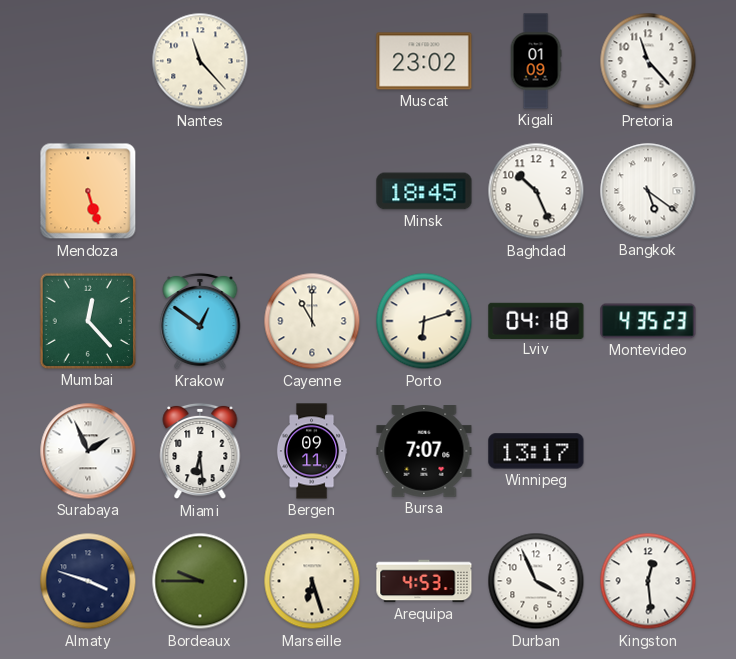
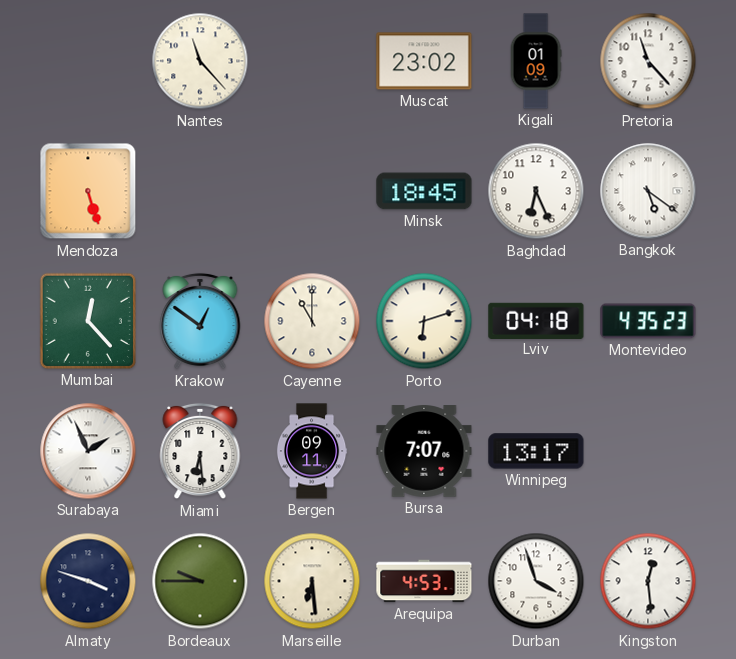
Baghdad: 10:26 -> 6:26
Marseille: 6:27 -> 6:29
Durban: 3:56 -> 3:57
